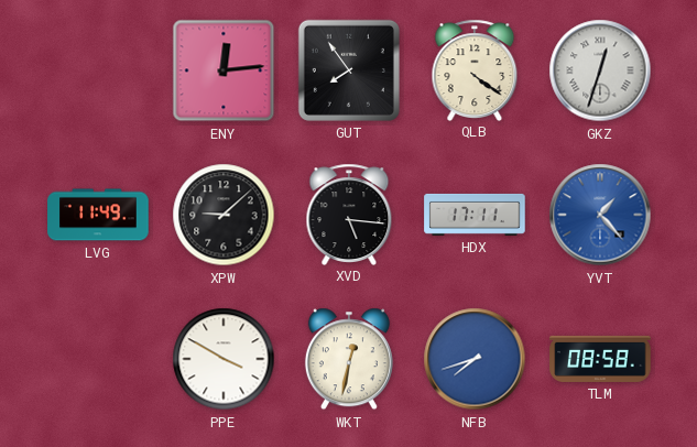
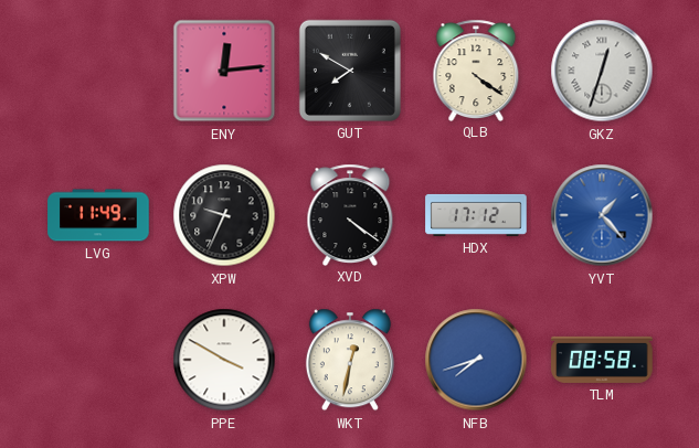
GUT: 7:54 -> 7:50
XPW: 9:08 -> 9:34
XVD: 5:16 -> 4:21
HDX: 17:11 -> 17:12
